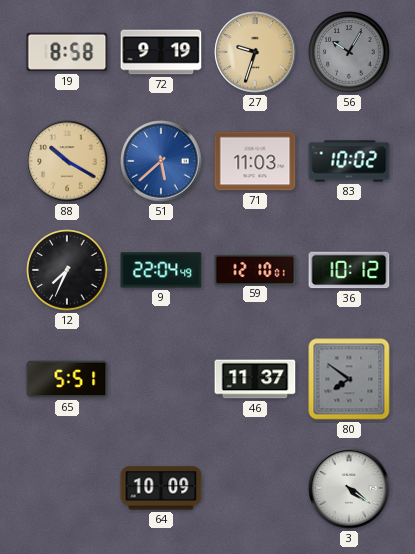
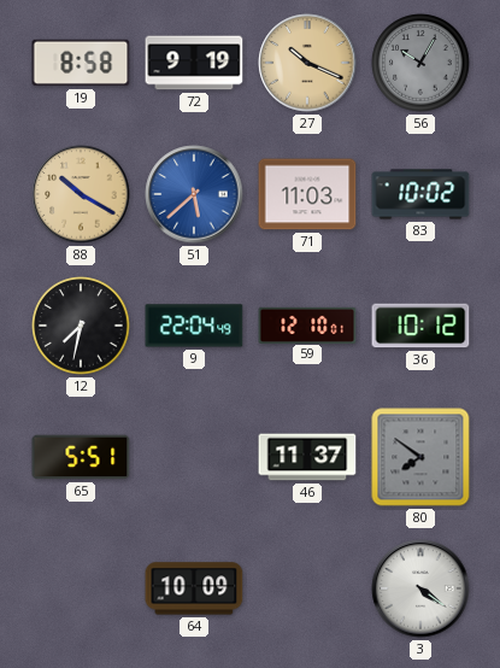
27: 9:33 -> 10:19
12: 7:34 -> 7:32
